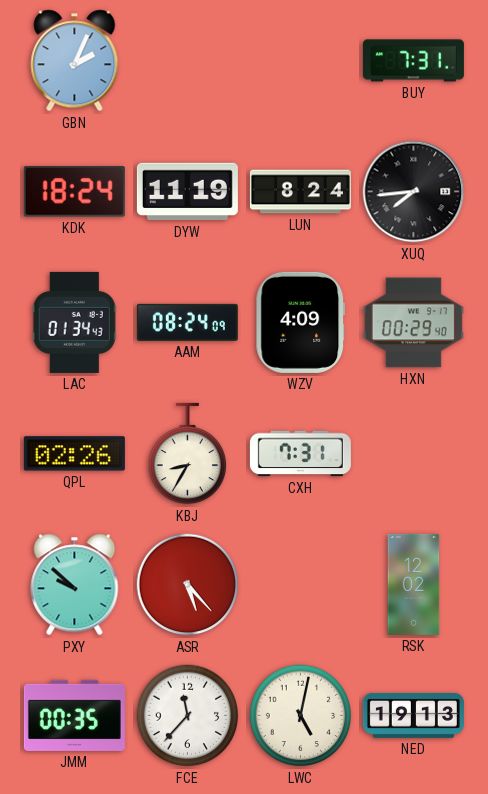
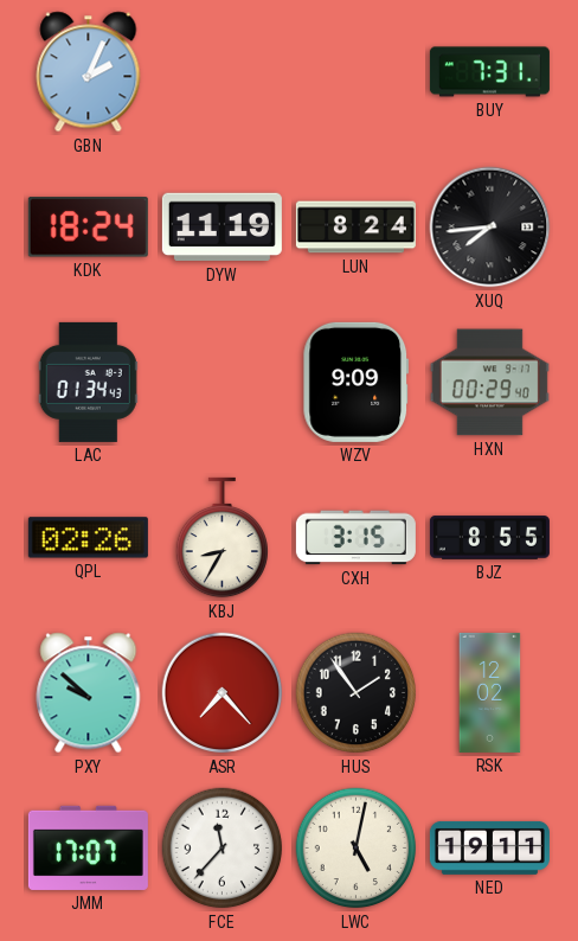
AAM: 08:24 -> none
WZV: 4:09 -> 9:09
CXH: 7:31 -> 3:15
BJZ: none -> 8:55
ASR: 5:23 -> 7:23
HUS: none -> 1:54
JMM: 00:35 -> 17:07
NED: 19:13 -> 19:11
